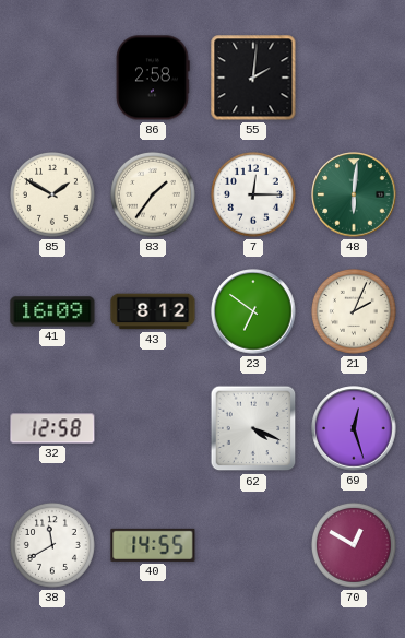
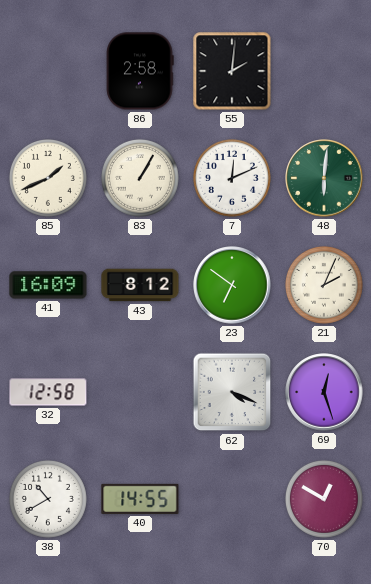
85: 1:50 -> 1:41
83: 1:36 -> 1:05
7: 12:15 -> 12:11
38: 11:40 -> 10:40
